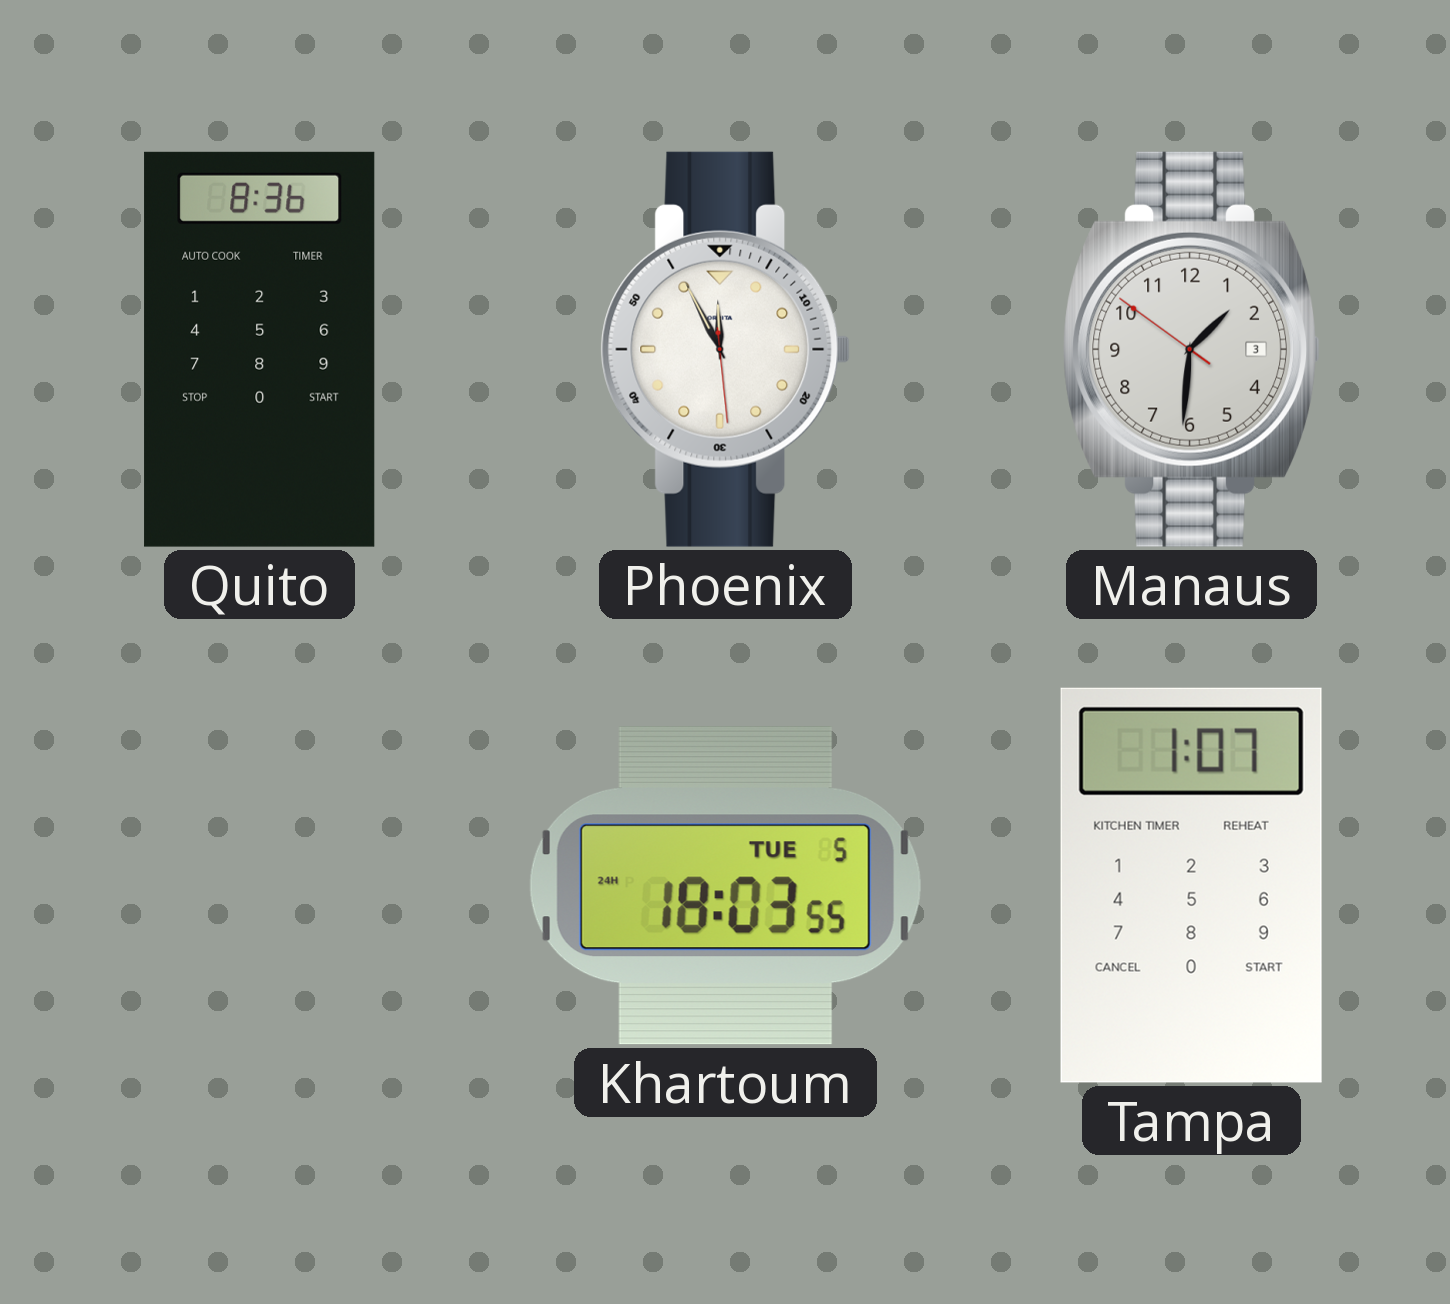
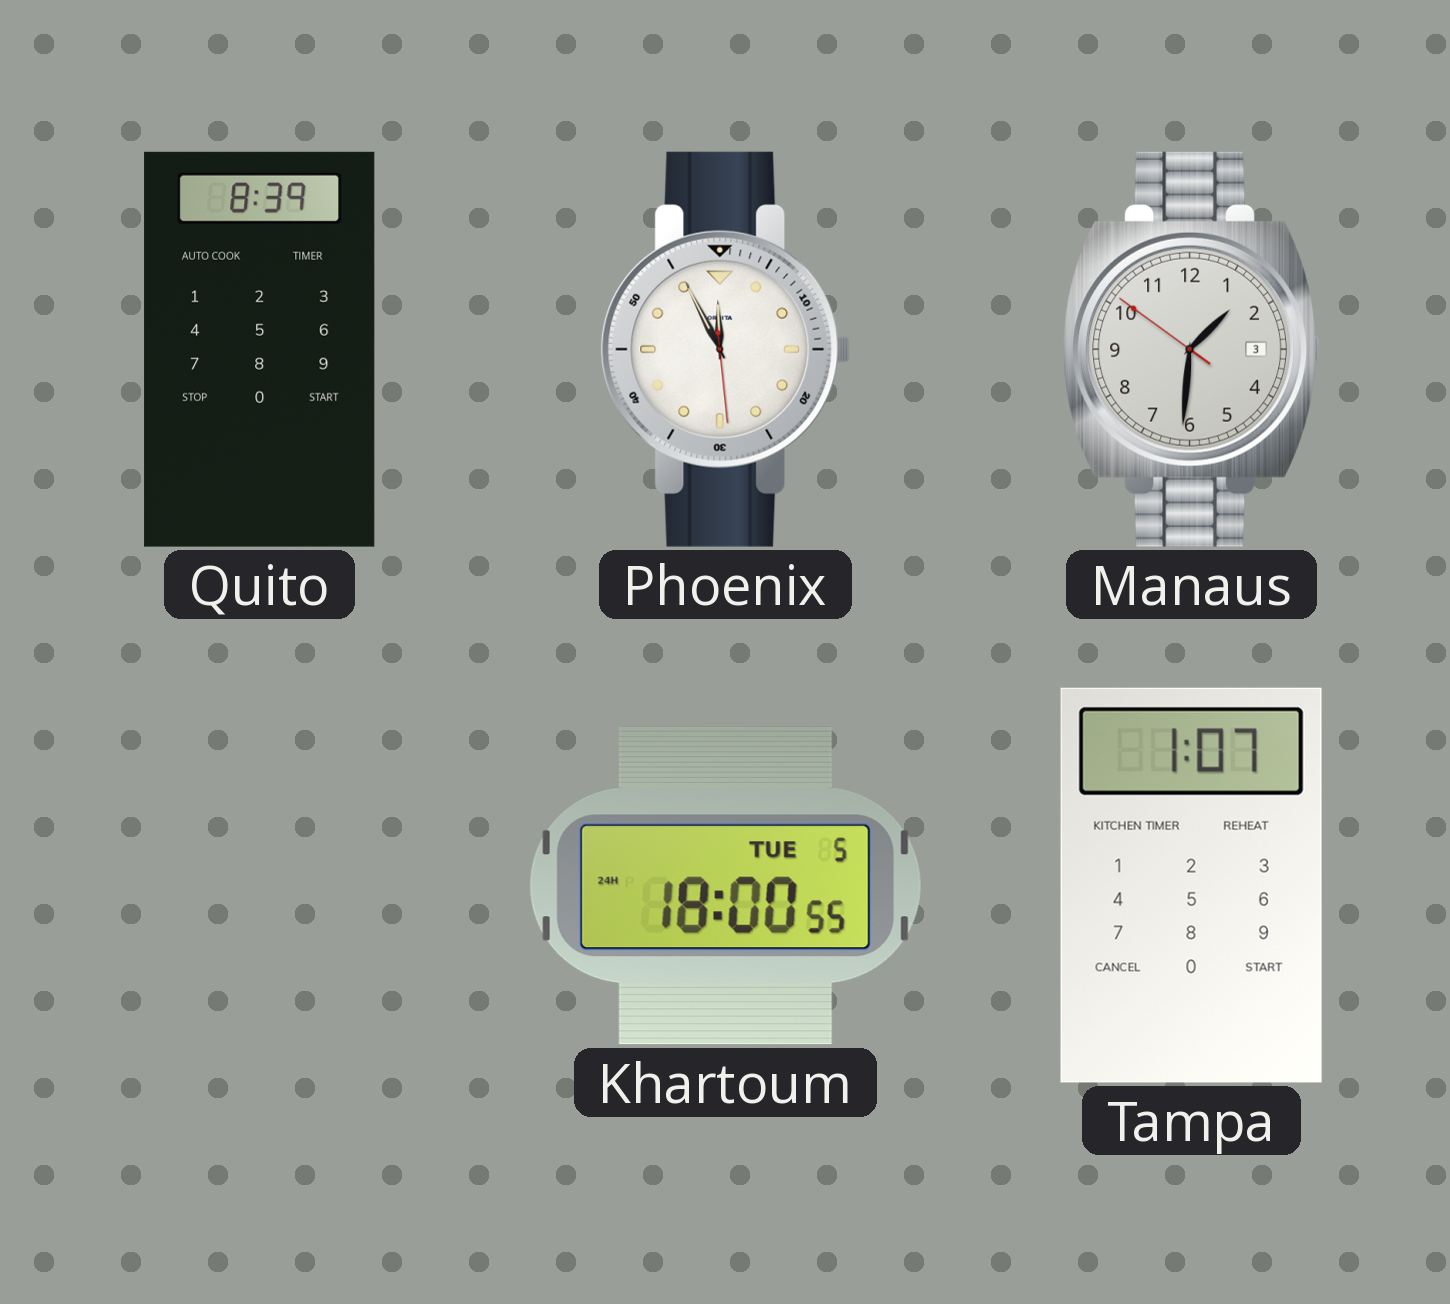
Quito: 8:36 -> 8:39
Khartoum: 18:03 -> 18:00
